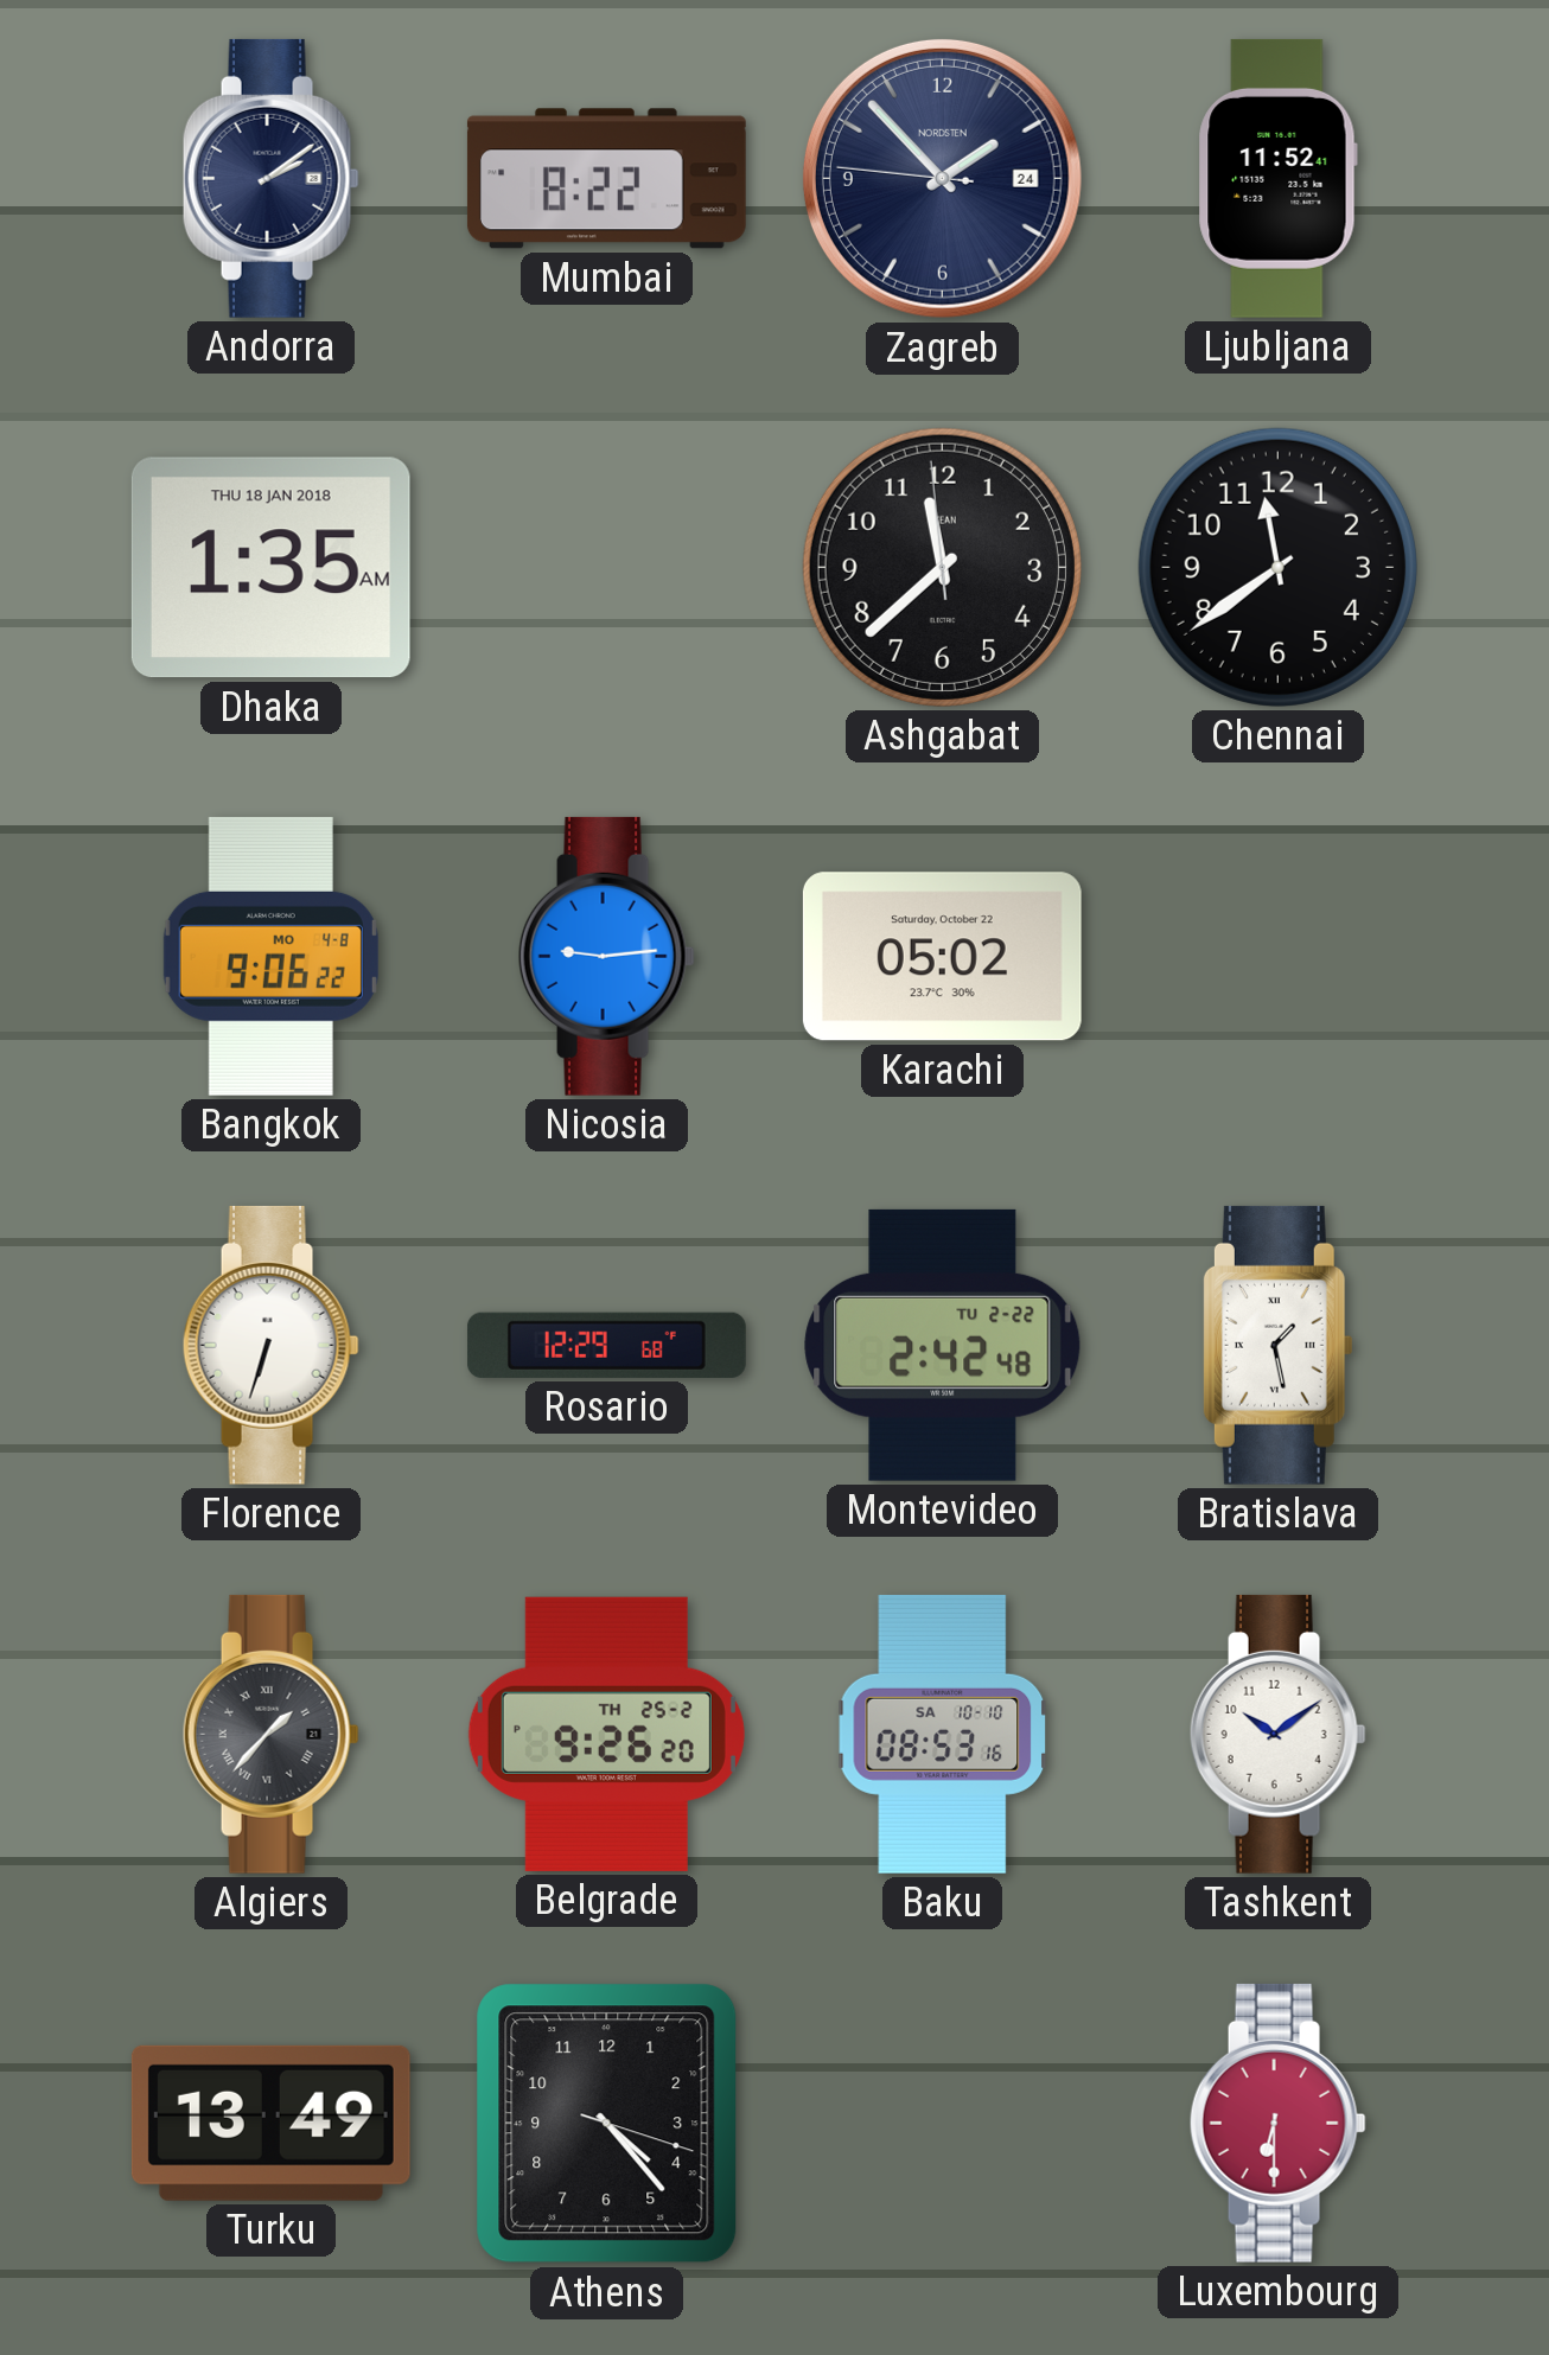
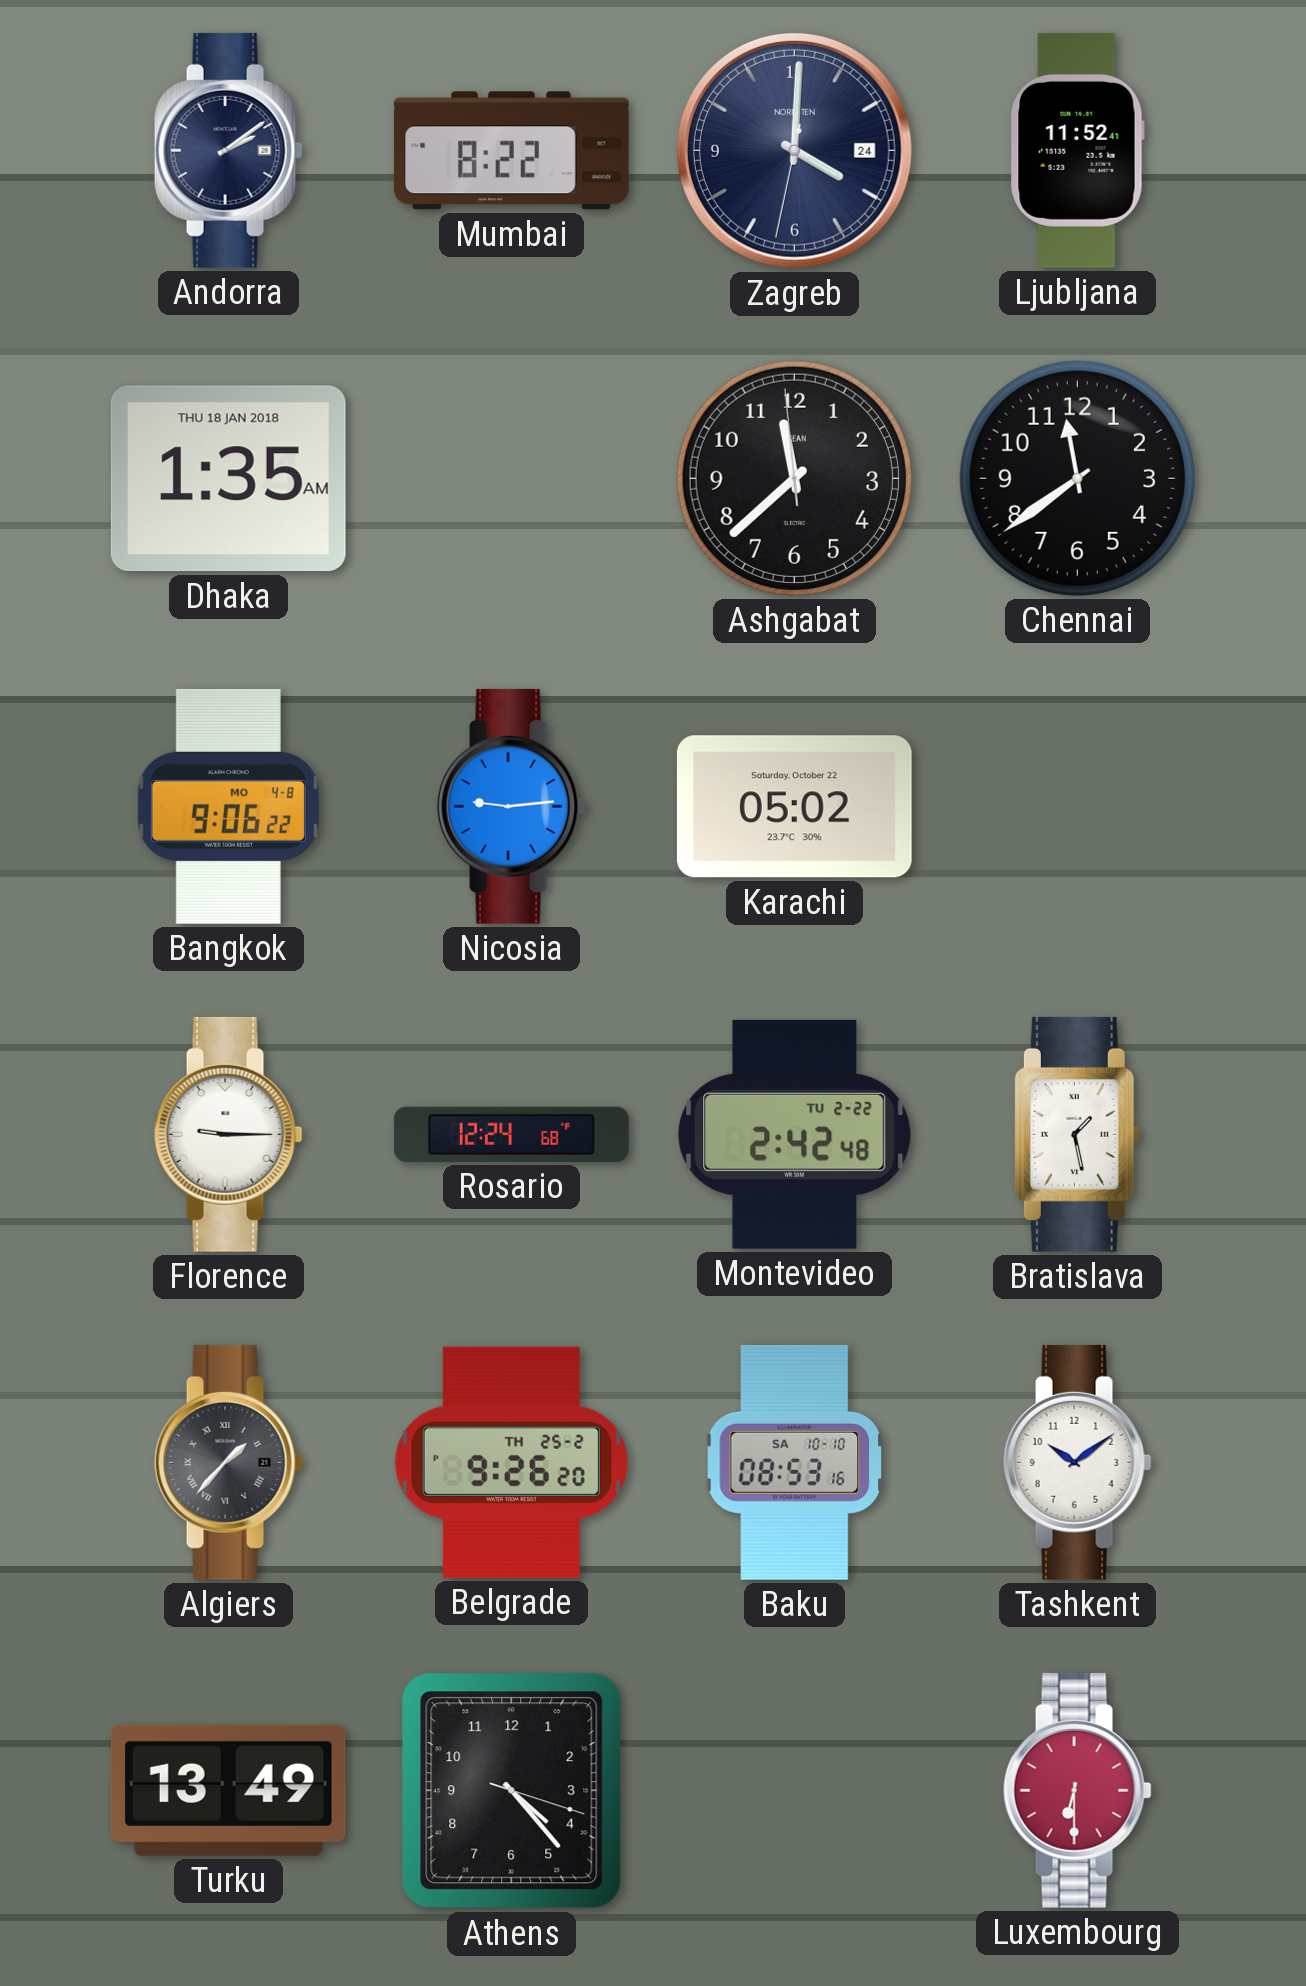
Zagreb: 1:52 -> 4:00
Florence: 6:33 -> 9:15
Rosario: 12:29 -> 12:24
